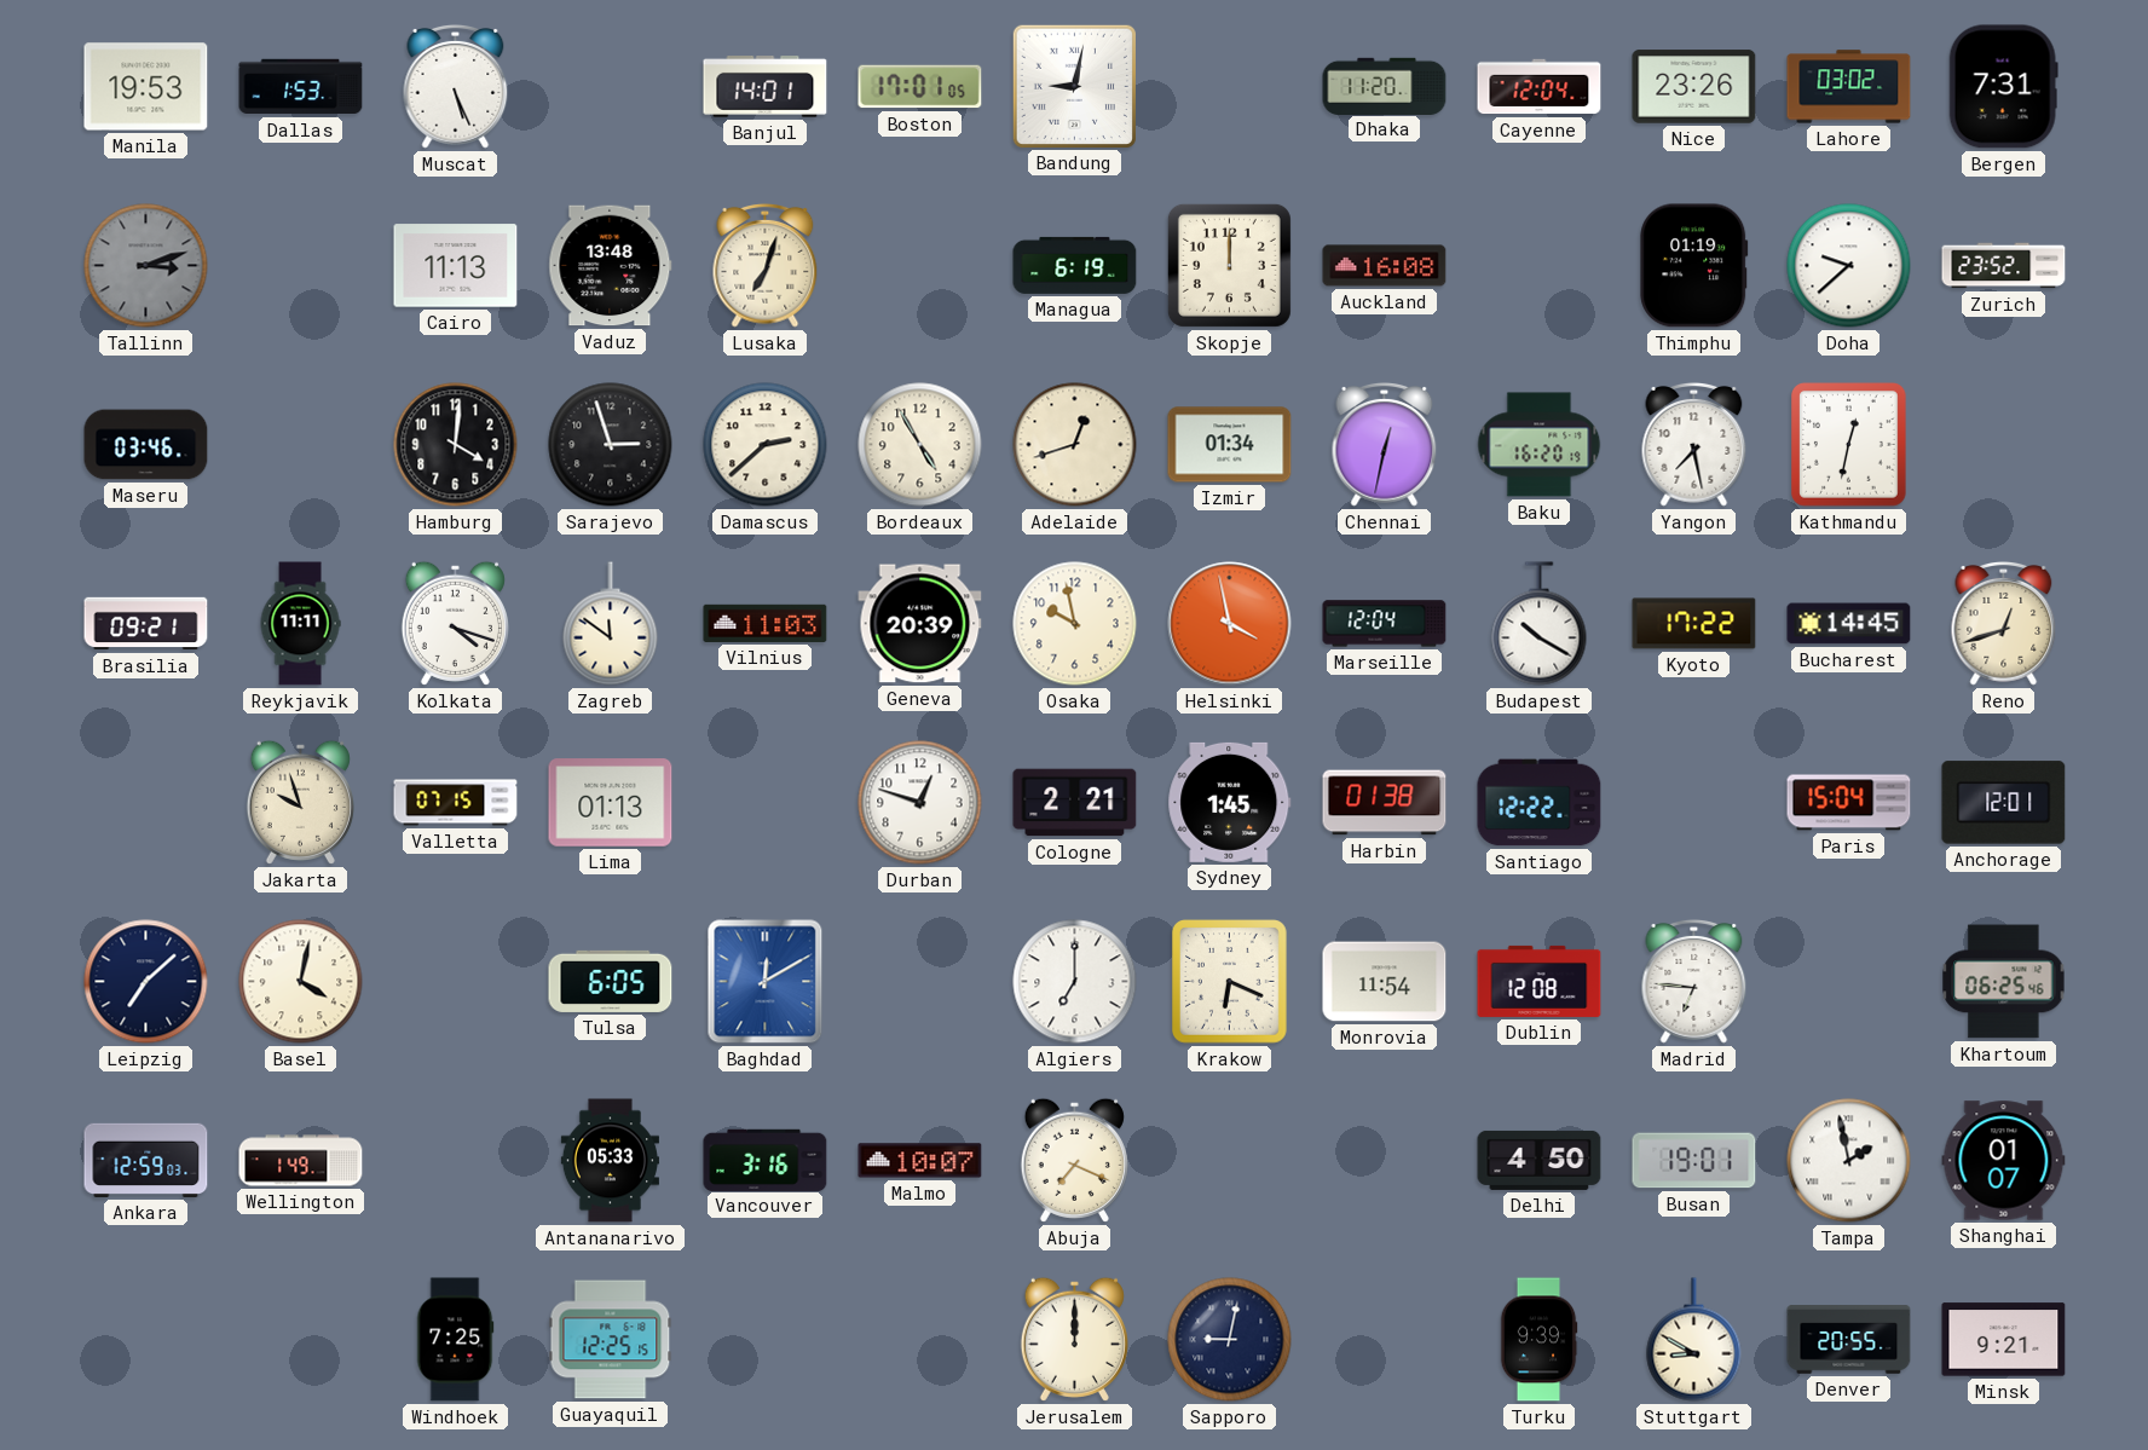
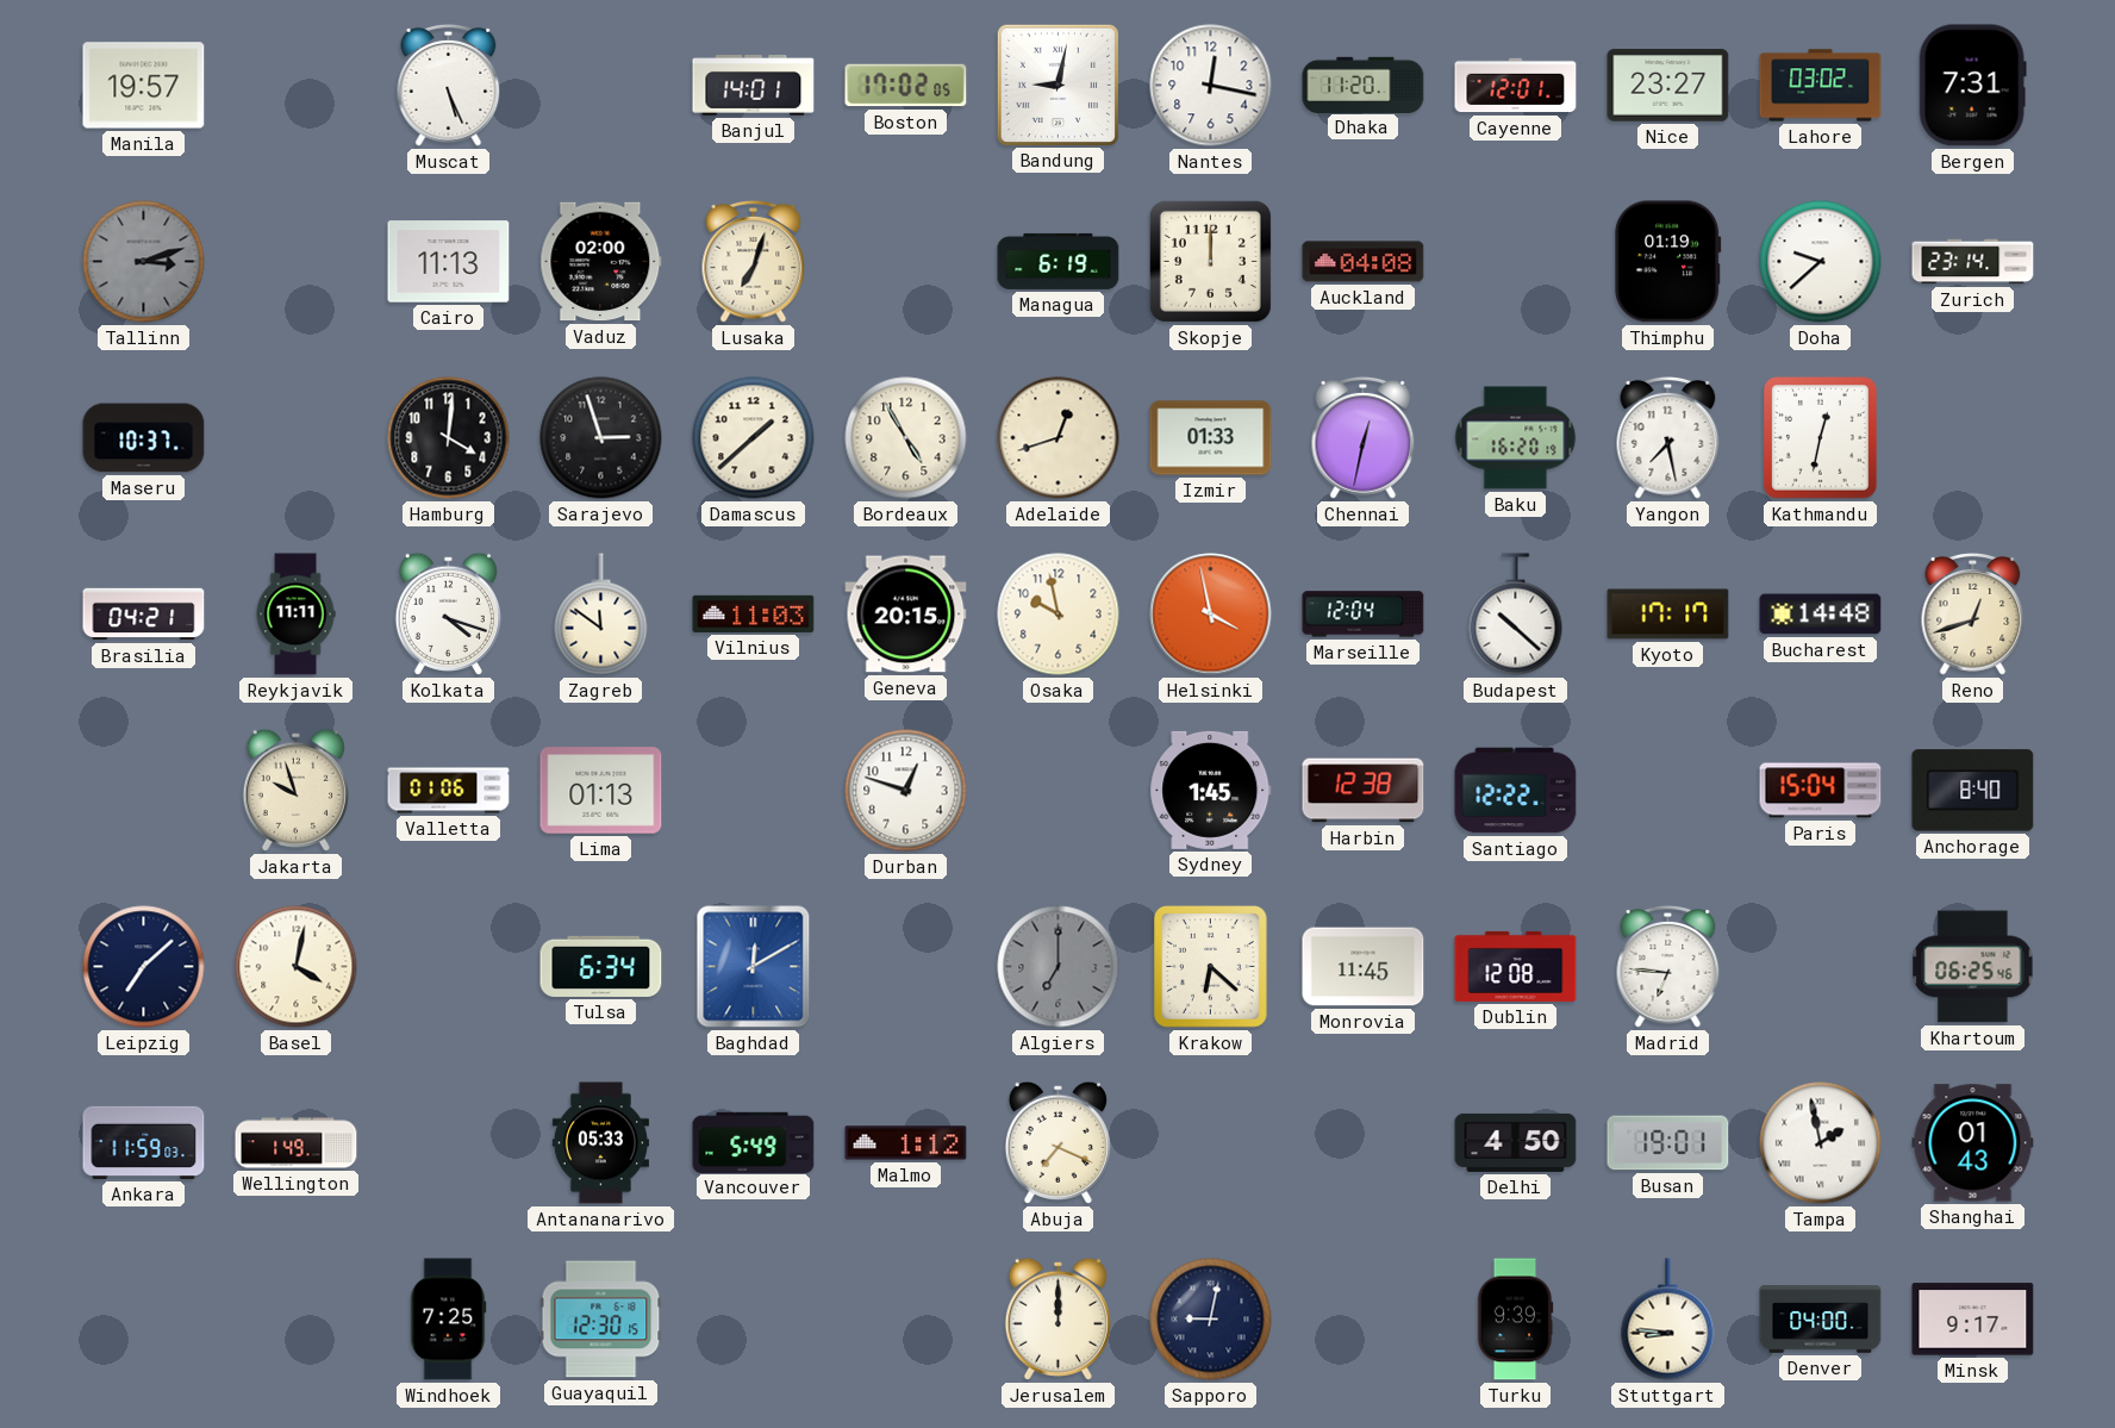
Manila: 19:53 -> 19:57
Dallas: 1:53 -> none
Boston: 17:01 -> 17:02
Nantes: none -> 12:17
Cayenne: 12:04 -> 12:01
Nice: 23:26 -> 23:27
Vaduz: 13:48 -> 02:00
Auckland: 16:08 -> 04:08
Zurich: 23:52 -> 23:14
Maseru: 03:46 -> 10:37
Damascus: 2:38 -> 1:38
Izmir: 01:34 -> 01:33
Brasilia: 09:21 -> 04:21
Geneva: 20:39 -> 20:15
Budapest: 10:20 -> 10:22
Kyoto: 17:22 -> 17:17
Bucharest: 14:45 -> 14:48
Valletta: 07:15 -> 01:06
Cologne: 2:21 -> none
Harbin: 01:38 -> 12:38
Anchorage: 12:01 -> 8:40
Tulsa: 6:05 -> 6:34
Algiers dial: white -> grey
Krakow: 6:19 -> 6:22
Monrovia: 11:54 -> 11:45
Ankara: 12:59 -> 11:59
Vancouver: 3:16 -> 5:49
Malmo: 10:07 -> 1:12
Shanghai: 01:07 -> 01:43
Guayaquil: 12:25 -> 12:30
Stuttgart: 8:50 -> 8:46
Denver: 20:55 -> 04:00
Minsk: 9:21 -> 9:17
